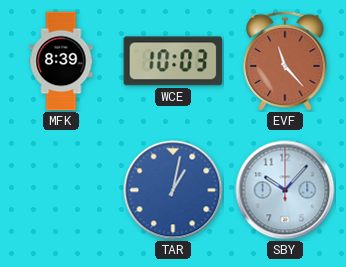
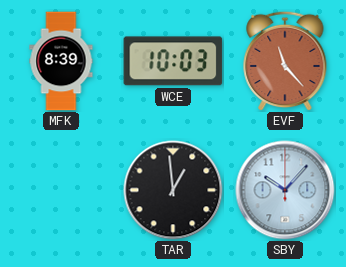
TAR: 1:02 -> 12:59
TAR dial: blue -> black
